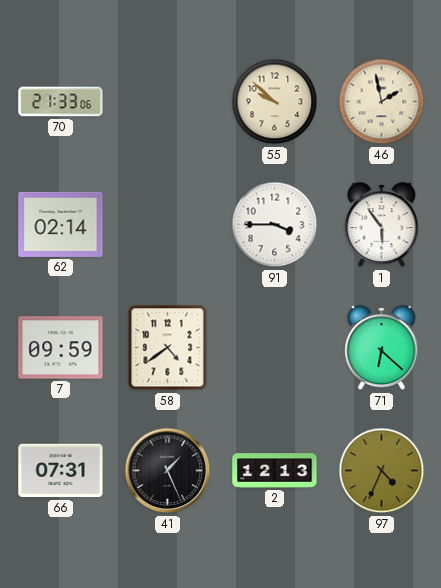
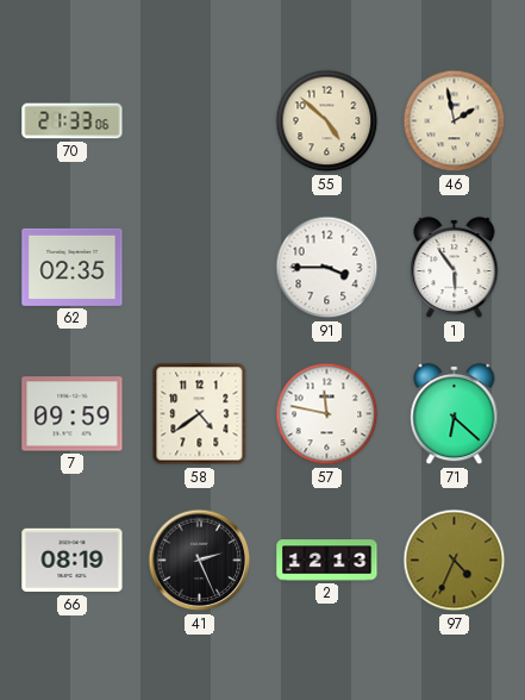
55: 9:52 -> 4:52
62: 02:14 -> 02:35
57: none -> 11:47
66: 07:31 -> 08:19
41: 1:26 -> 2:26
